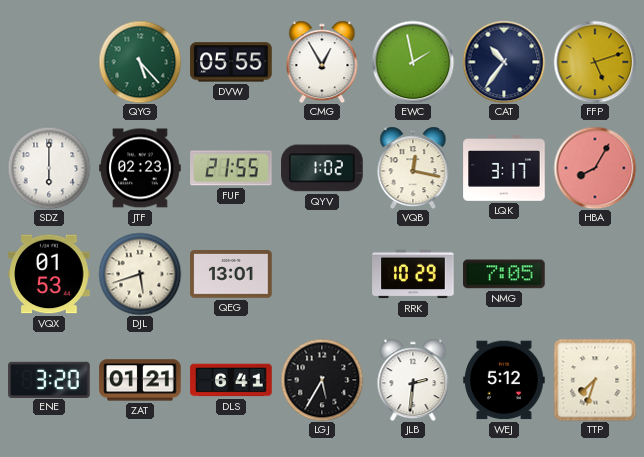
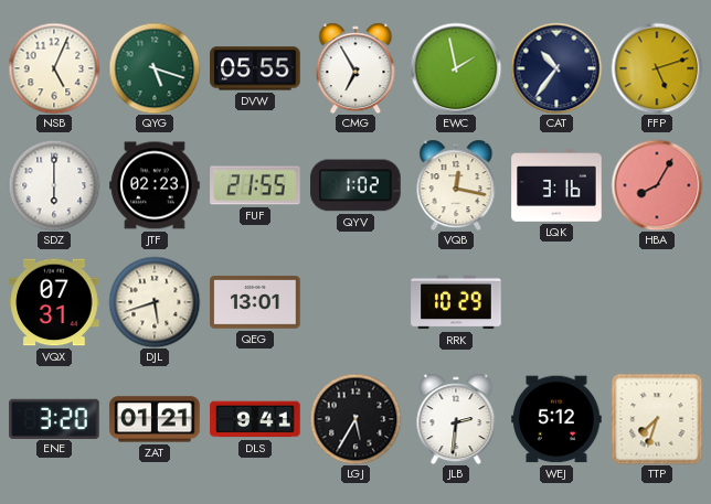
NSB: none -> 5:04
QYG: 5:23 -> 5:18
CMG: 12:55 -> 6:55
LQK: 3:17 -> 3:16
VQX: 01:53 -> 07:31
NMG: 7:05 -> none
DLS: 6:41 -> 9:41
